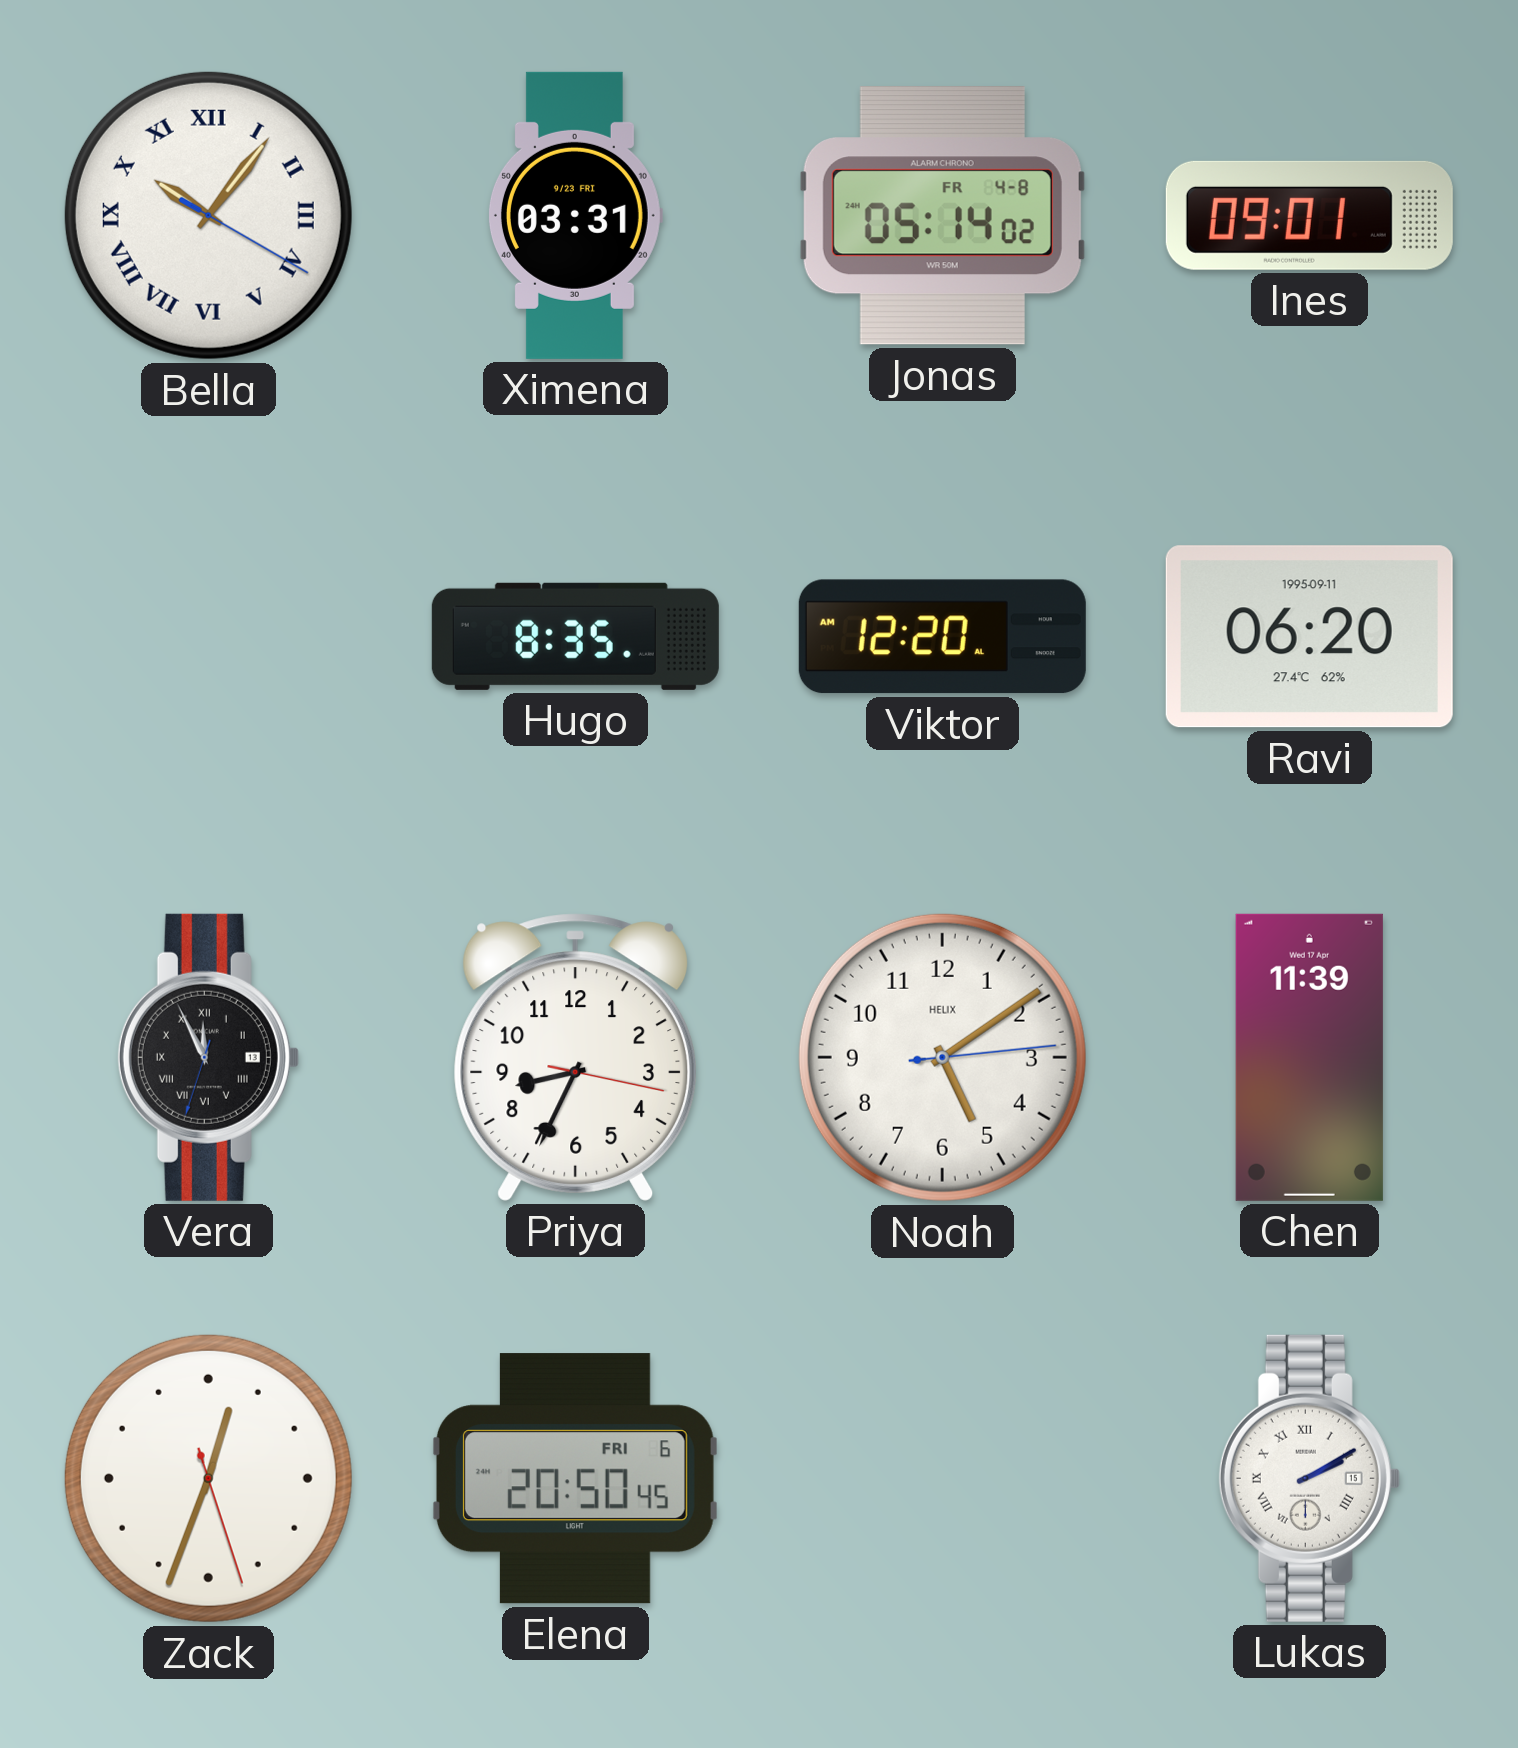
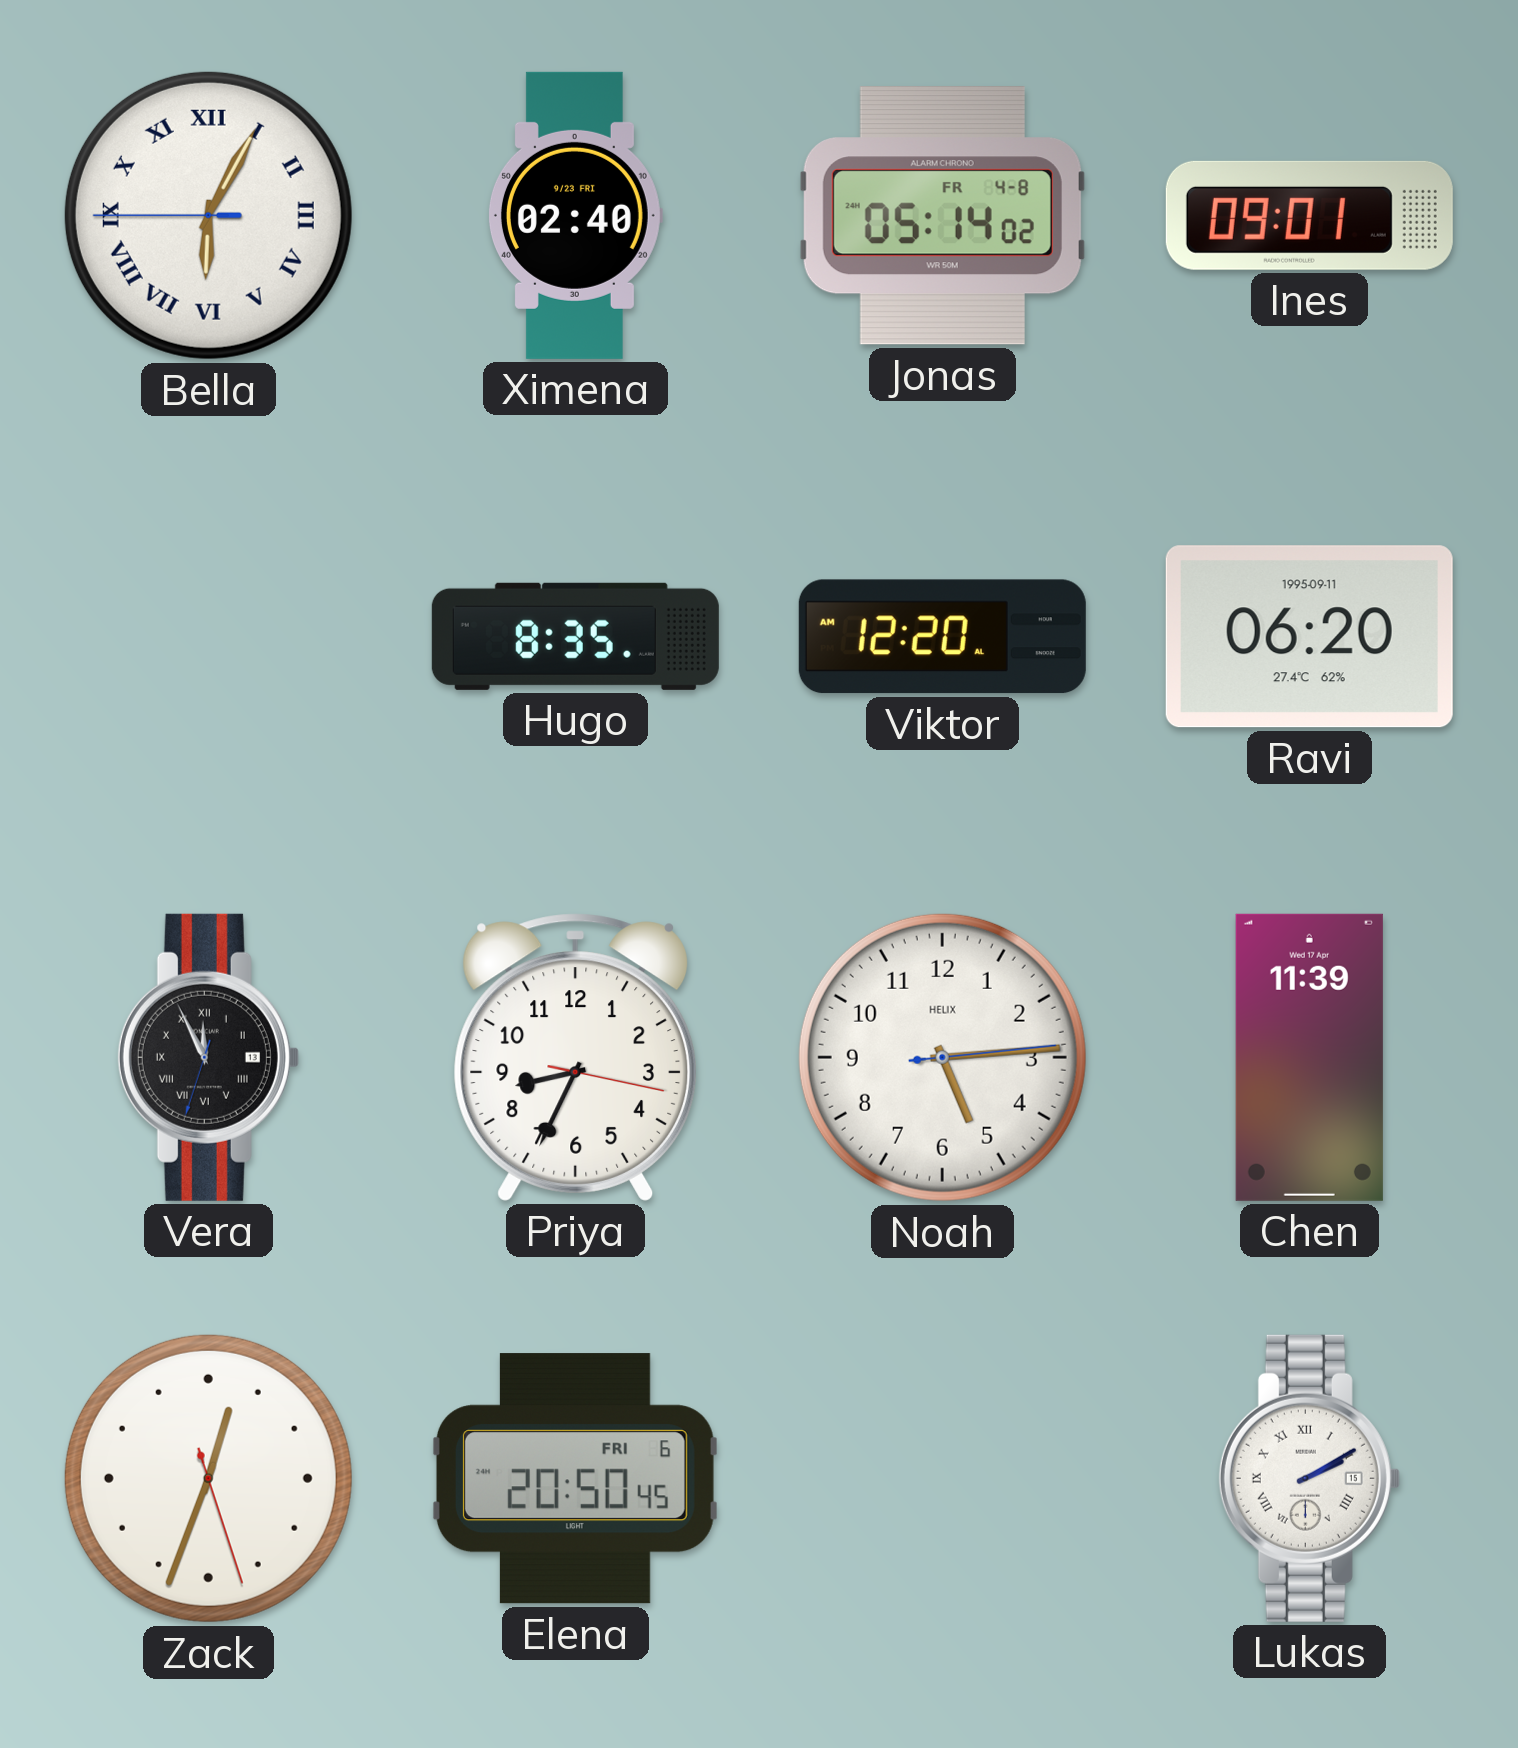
Bella: 10:06 -> 6:04
Ximena: 03:31 -> 02:40
Noah: 5:09 -> 5:14
